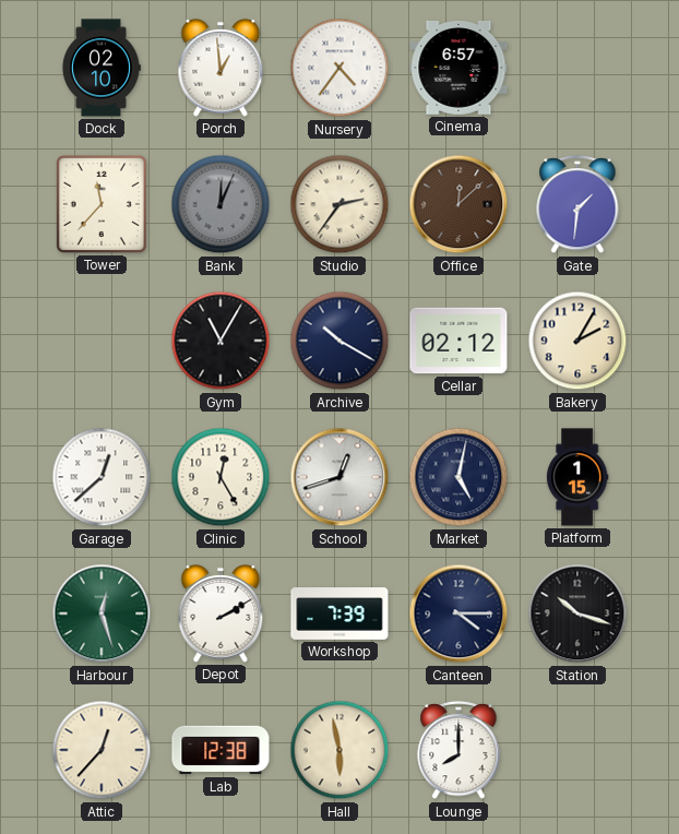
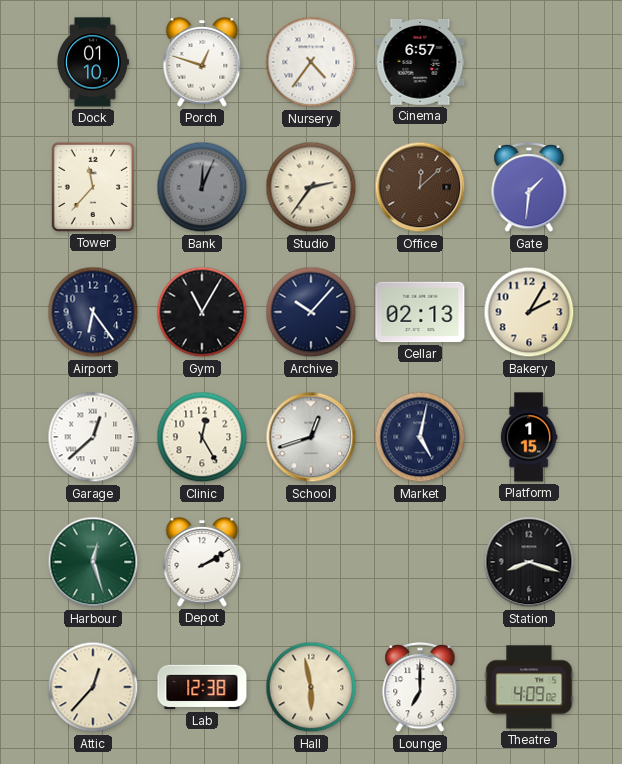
Dock: 02:10 -> 01:10
Porch: 12:59 -> 12:48
Airport: none -> 6:24
Archive: 10:20 -> 10:07
Cellar: 02:12 -> 02:13
Workshop: 7:39 -> none
Canteen: 4:15 -> none
Station: 10:18 -> 8:18
Lounge: 8:00 -> 7:00
Theatre: none -> 4:09
